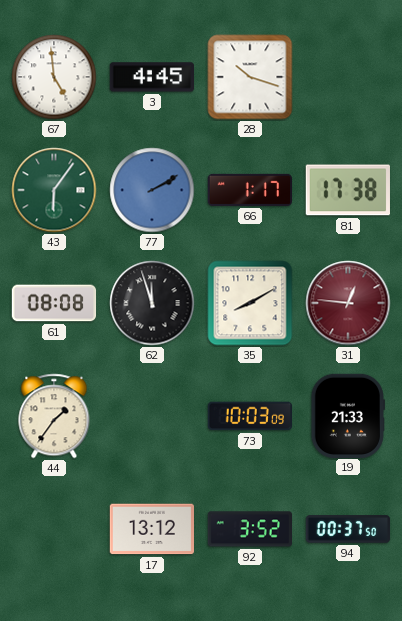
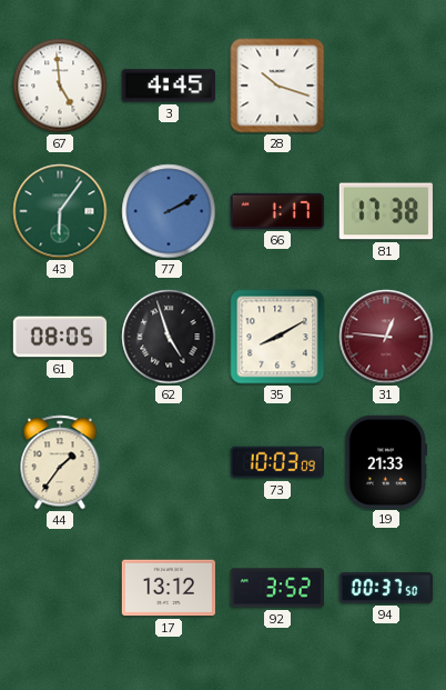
61: 08:08 -> 08:05
62: 11:57 -> 4:57
